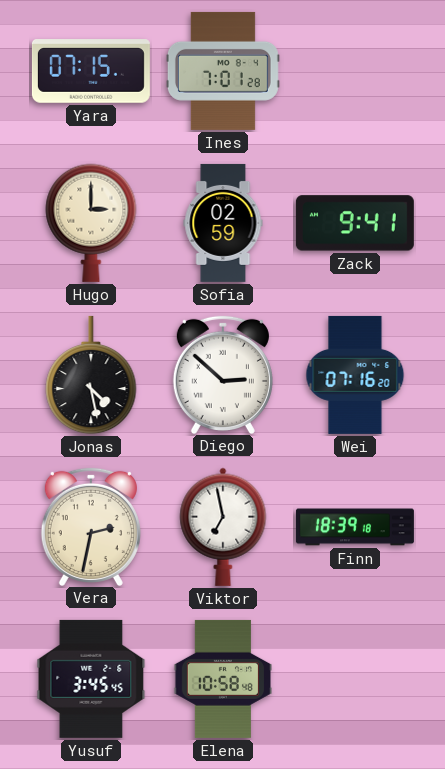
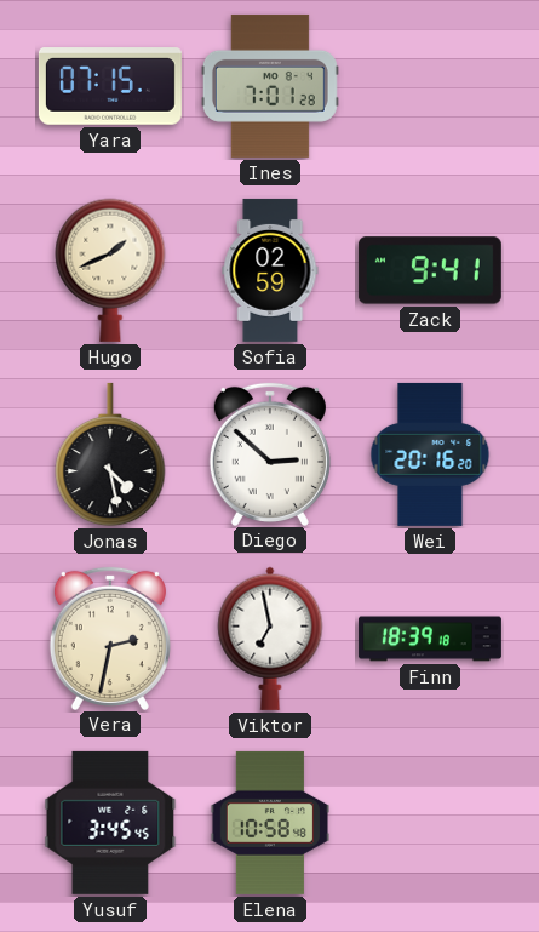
Hugo: 3:00 -> 1:41
Wei: 07:16 -> 20:16
